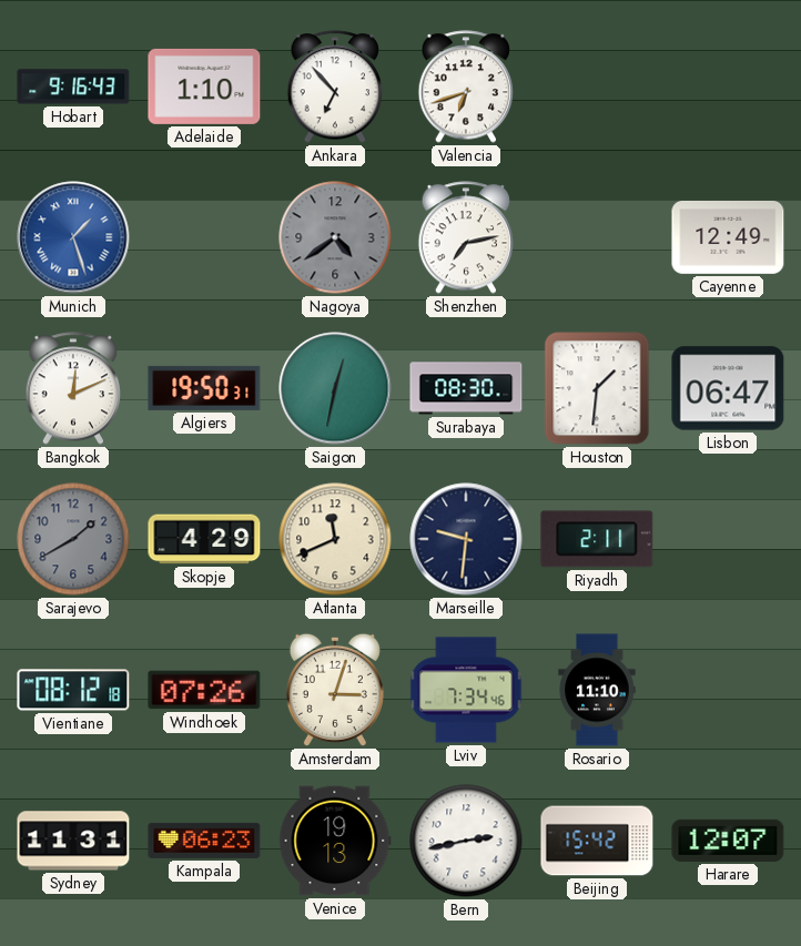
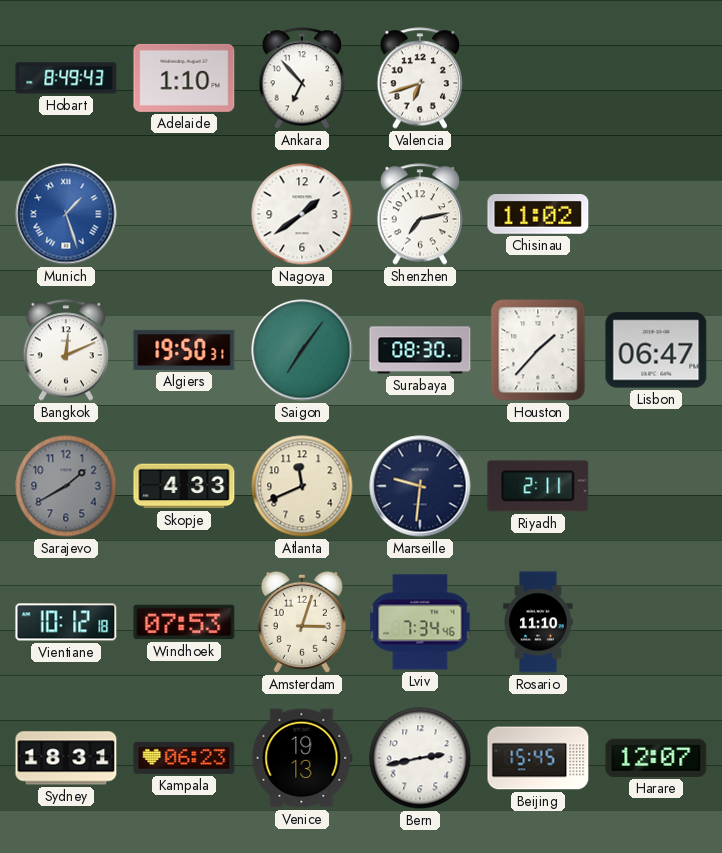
Hobart: 9:16 -> 8:49
Nagoya: 4:39 -> 1:39
Nagoya dial: grey -> white
Chisinau: none -> 11:02
Cayenne: 12:49 -> none
Saigon: 12:32 -> 7:06
Houston: 1:31 -> 1:37
Skopje: 4:29 -> 4:33
Vientiane: 08:12 -> 10:12
Windhoek: 07:26 -> 07:53
Sydney: 11:31 -> 18:31
Beijing: 15:42 -> 15:45
